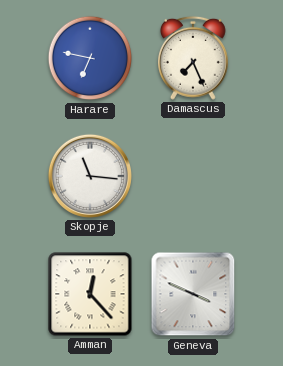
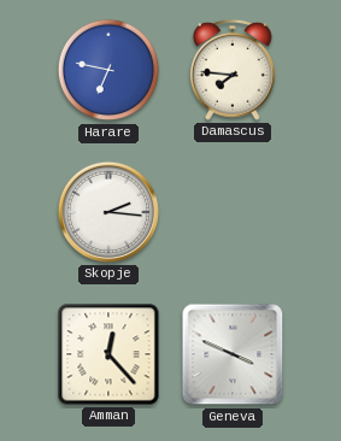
Damascus: 7:26 -> 7:46
Skopje: 11:16 -> 2:16
